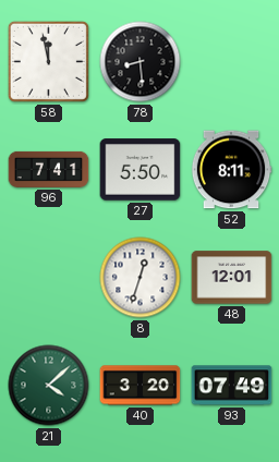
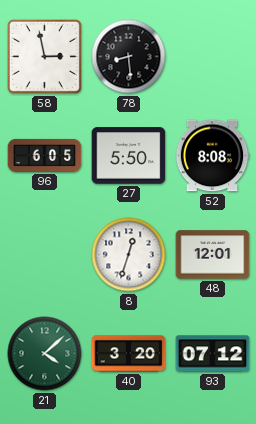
58: 11:58 -> 2:58
96: 7:41 -> 6:05
52: 8:11 -> 8:08
93: 07:49 -> 07:12
